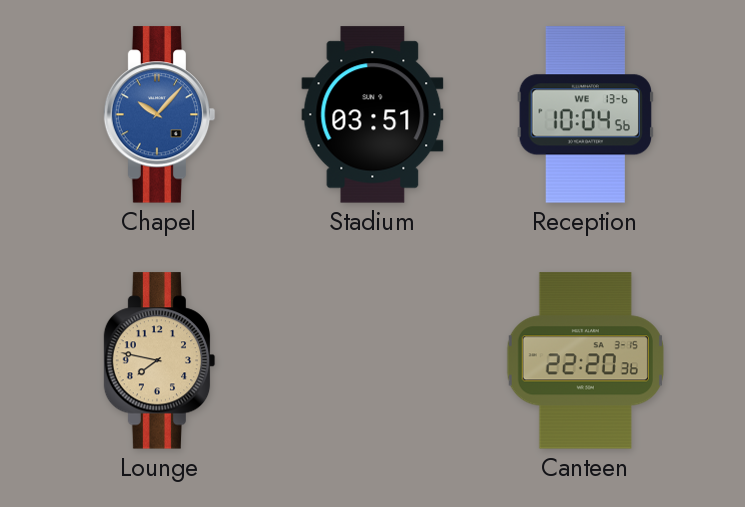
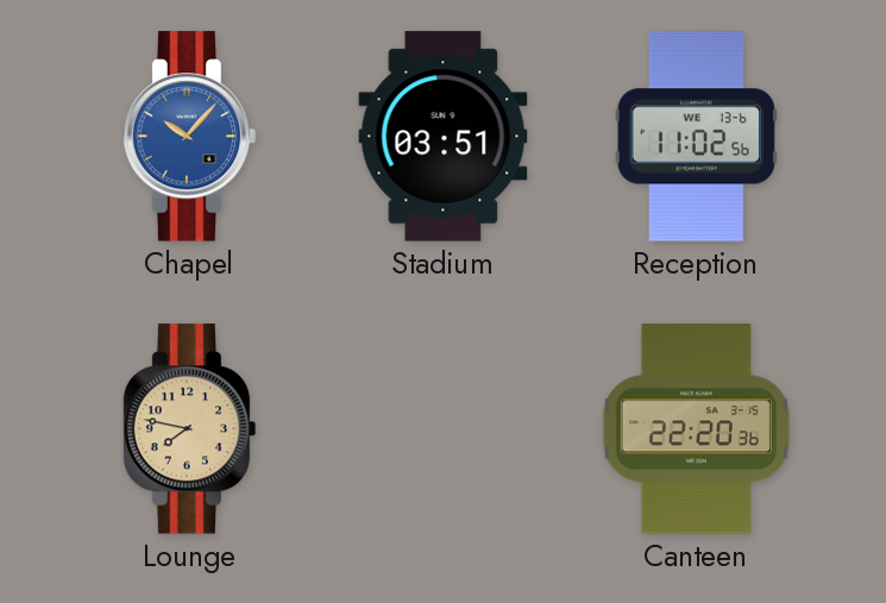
Reception: 10:04 -> 11:02
